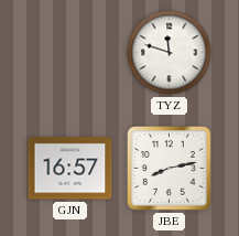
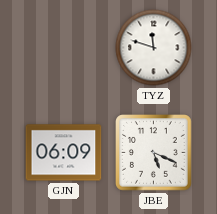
GJN: 16:57 -> 06:09
JBE: 8:13 -> 5:19
